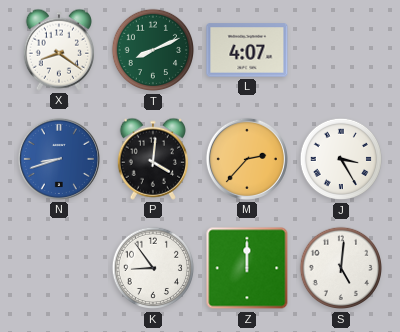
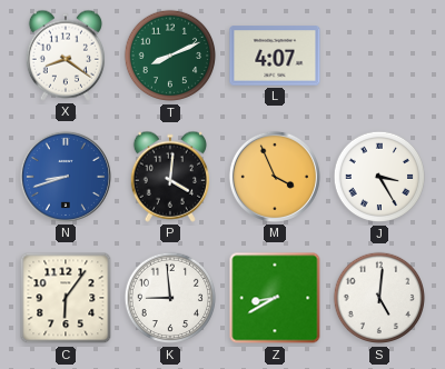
M: 2:37 -> 3:56
C: none -> 6:06
K: 8:54 -> 8:59
Z: 12:00 -> 8:40
